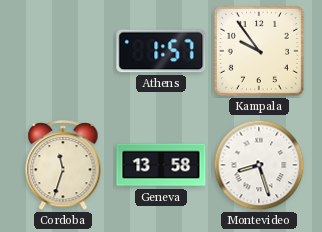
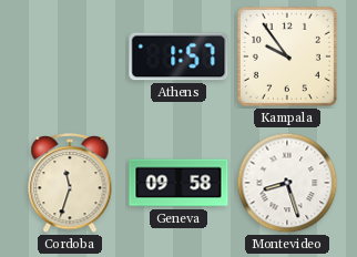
Geneva: 13:58 -> 09:58
